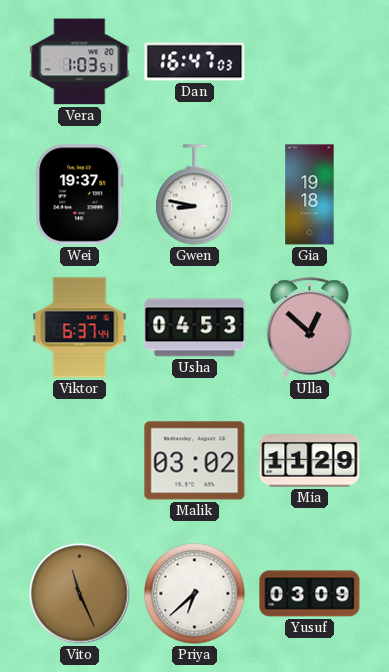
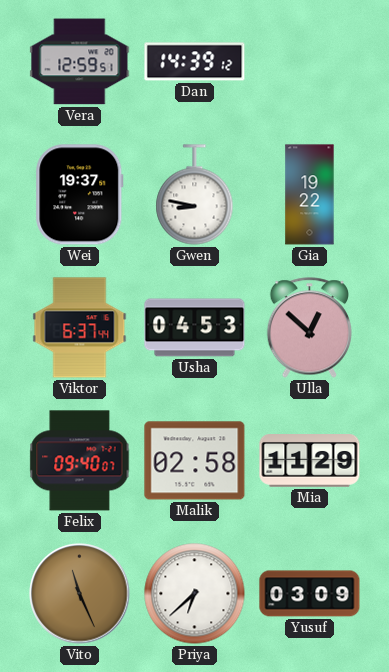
Vera: 1:03 -> 12:59
Dan: 16:47 -> 14:39
Gia: 19:18 -> 19:22
Felix: none -> 09:40
Malik: 03:02 -> 02:58
